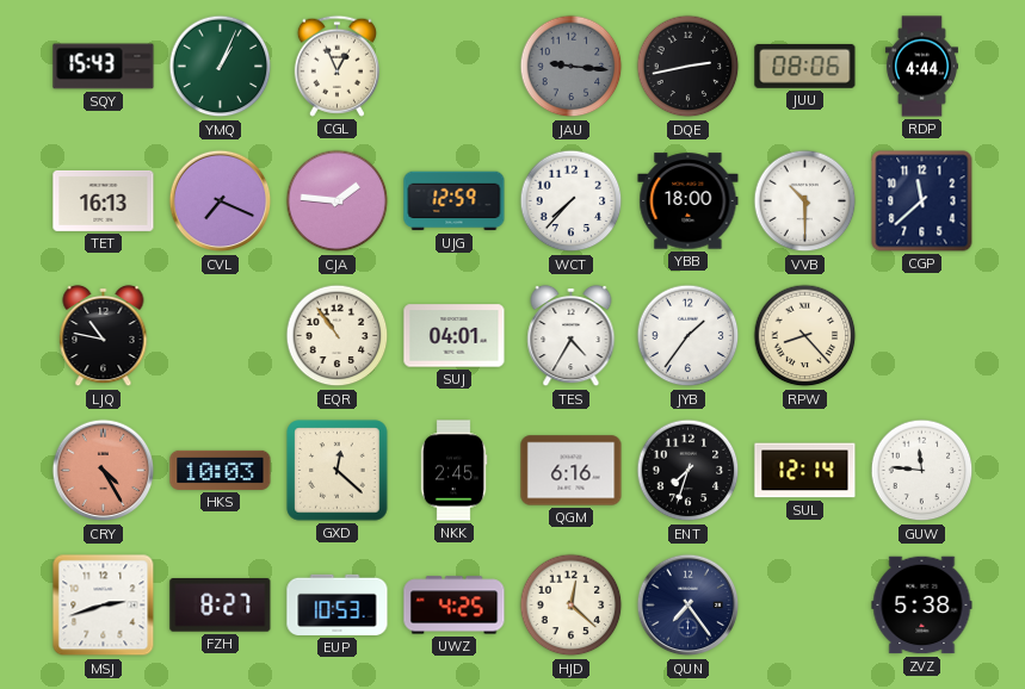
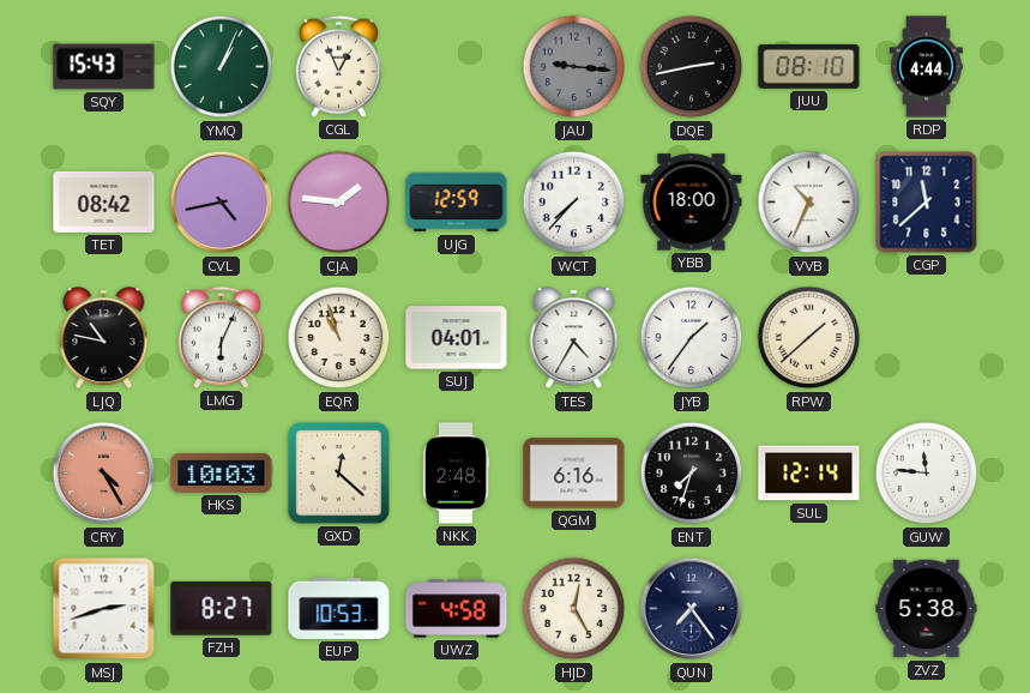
JUU: 08:06 -> 08:10
TET: 16:13 -> 08:42
CVL: 7:19 -> 4:43
VVB: 10:30 -> 10:34
LMG: none -> 6:04
EQR: 10:54 -> 10:57
RPW: 8:23 -> 1:38
NKK: 2:45 -> 2:48
UWZ: 4:25 -> 4:58
HJD: 12:22 -> 12:25
